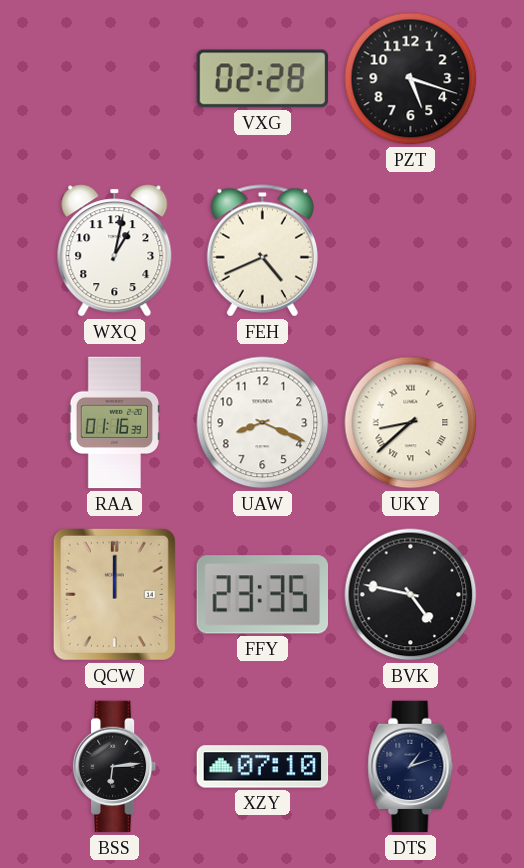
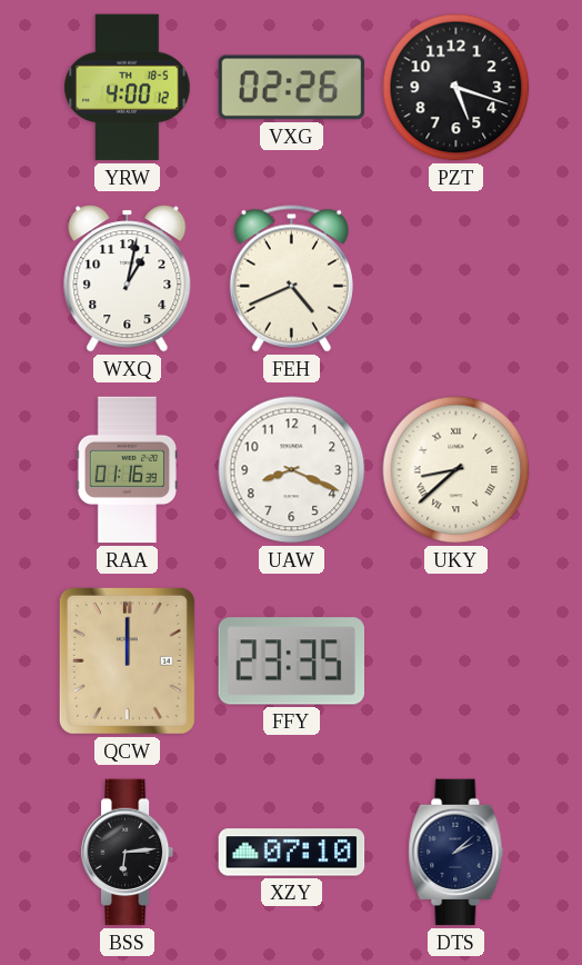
YRW: none -> 4:00
VXG: 02:28 -> 02:26
BVK: 4:47 -> none
DTS: 1:12 -> 2:08
